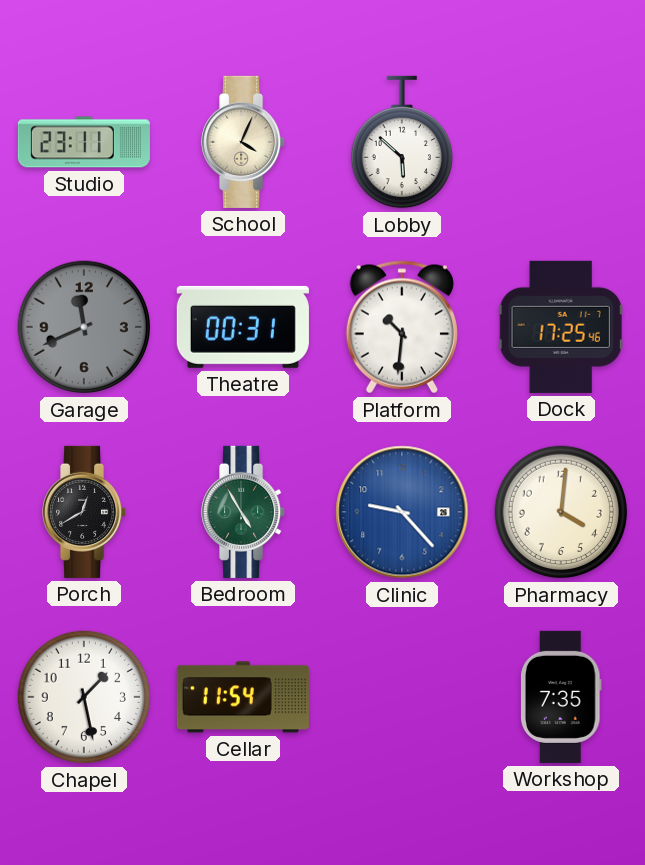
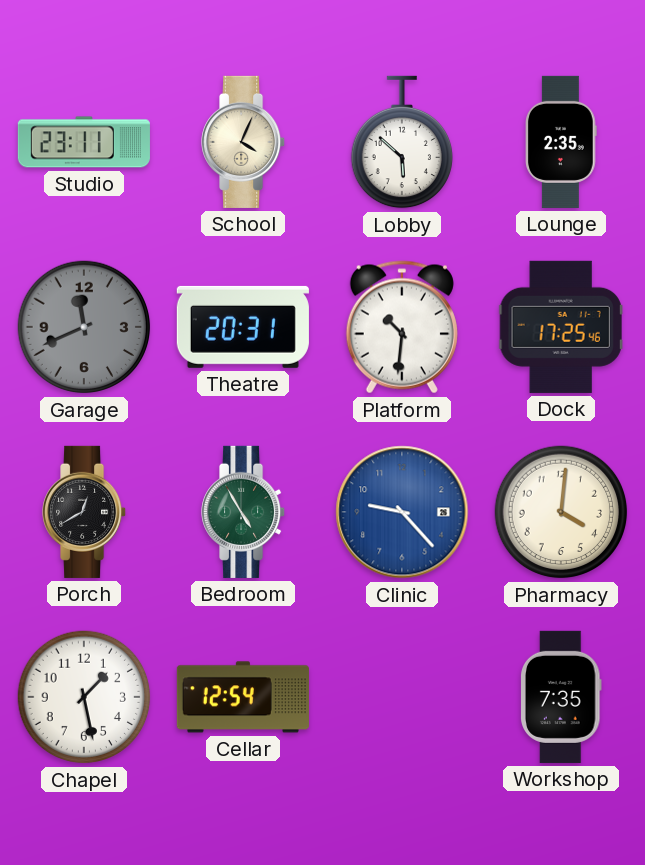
Lounge: none -> 2:35
Theatre: 00:31 -> 20:31
Cellar: 11:54 -> 12:54
